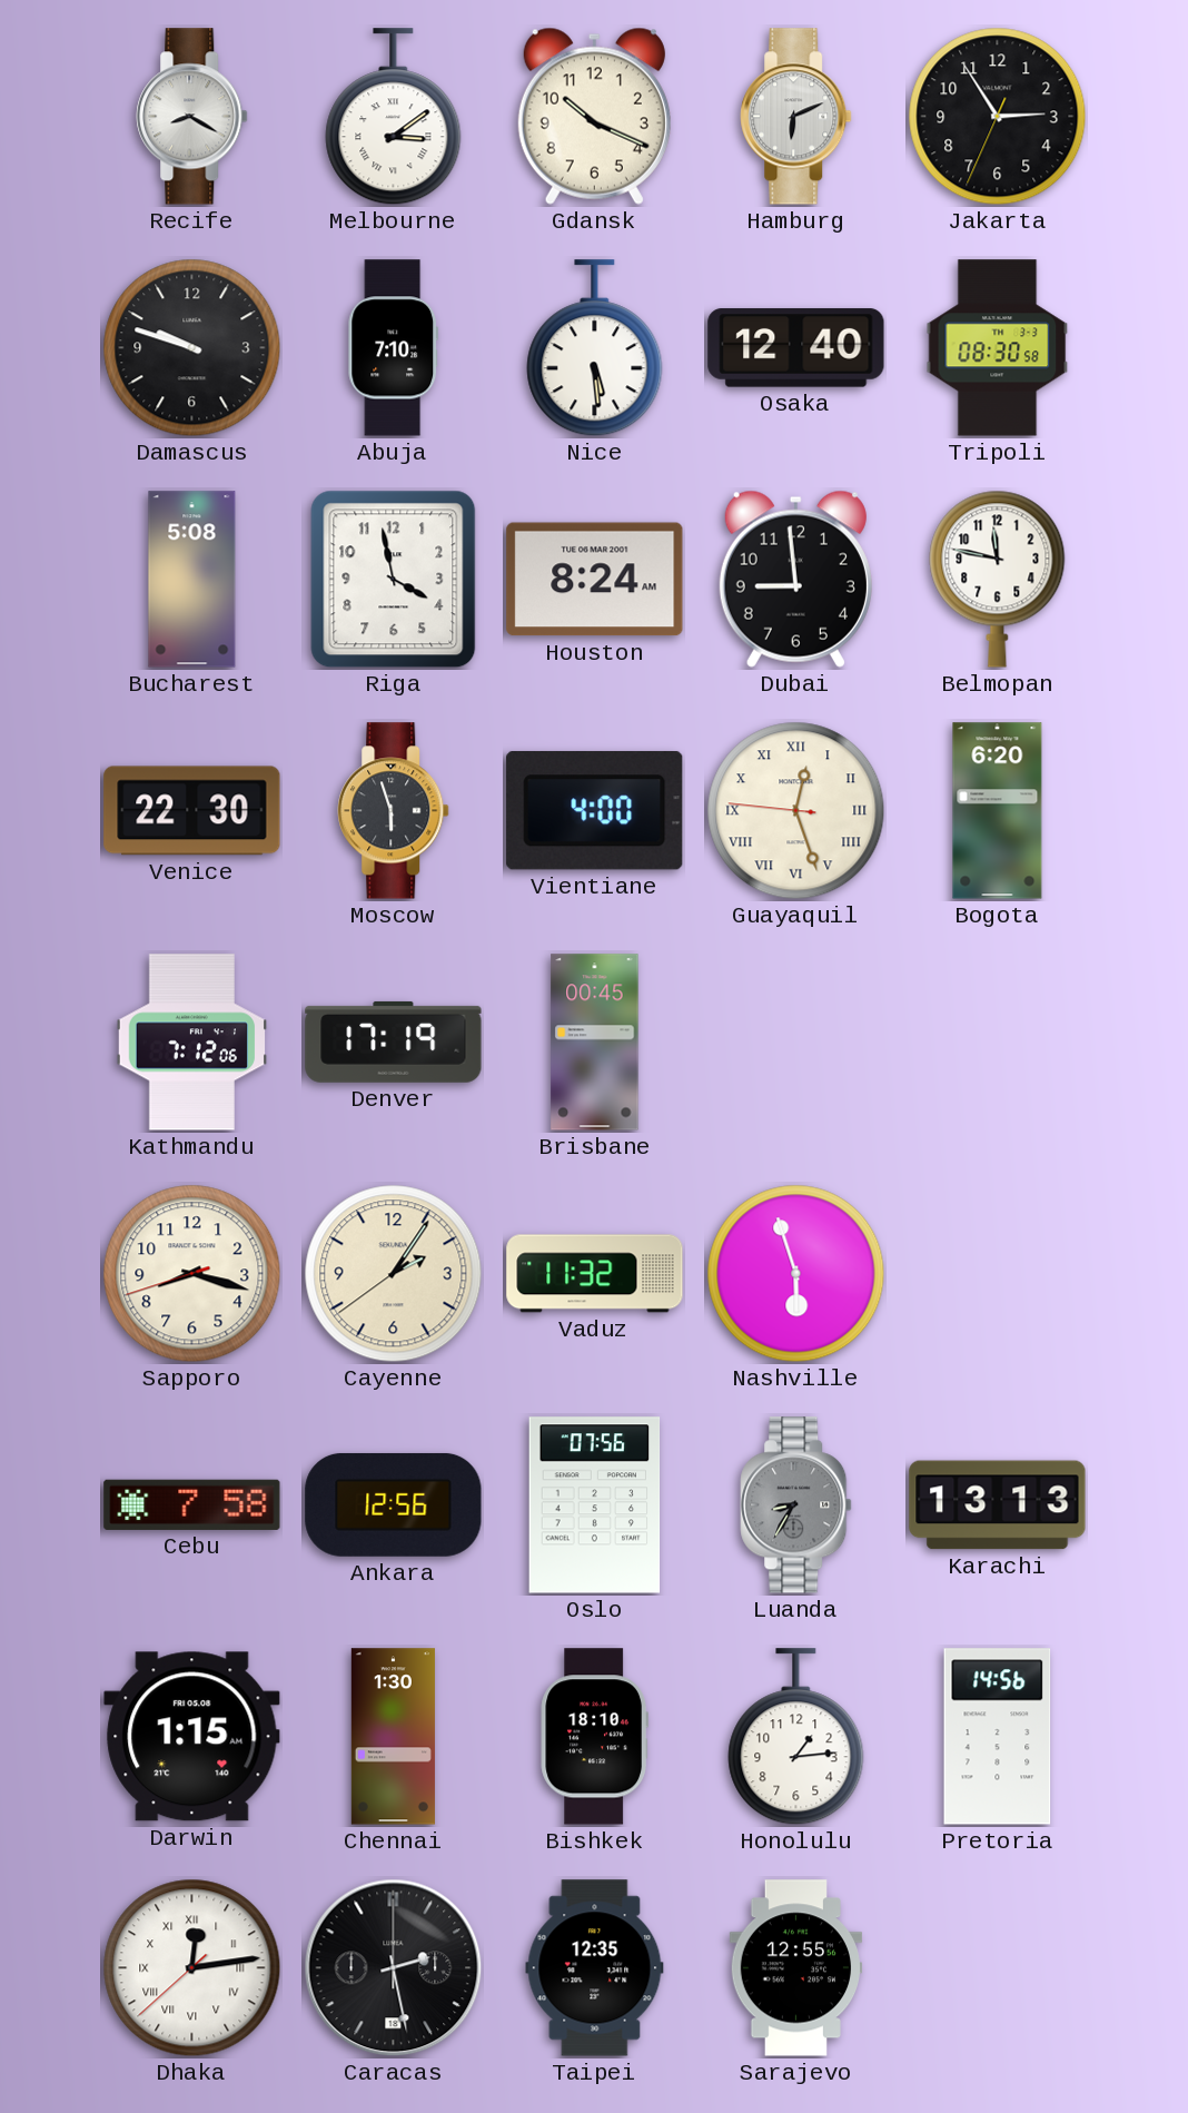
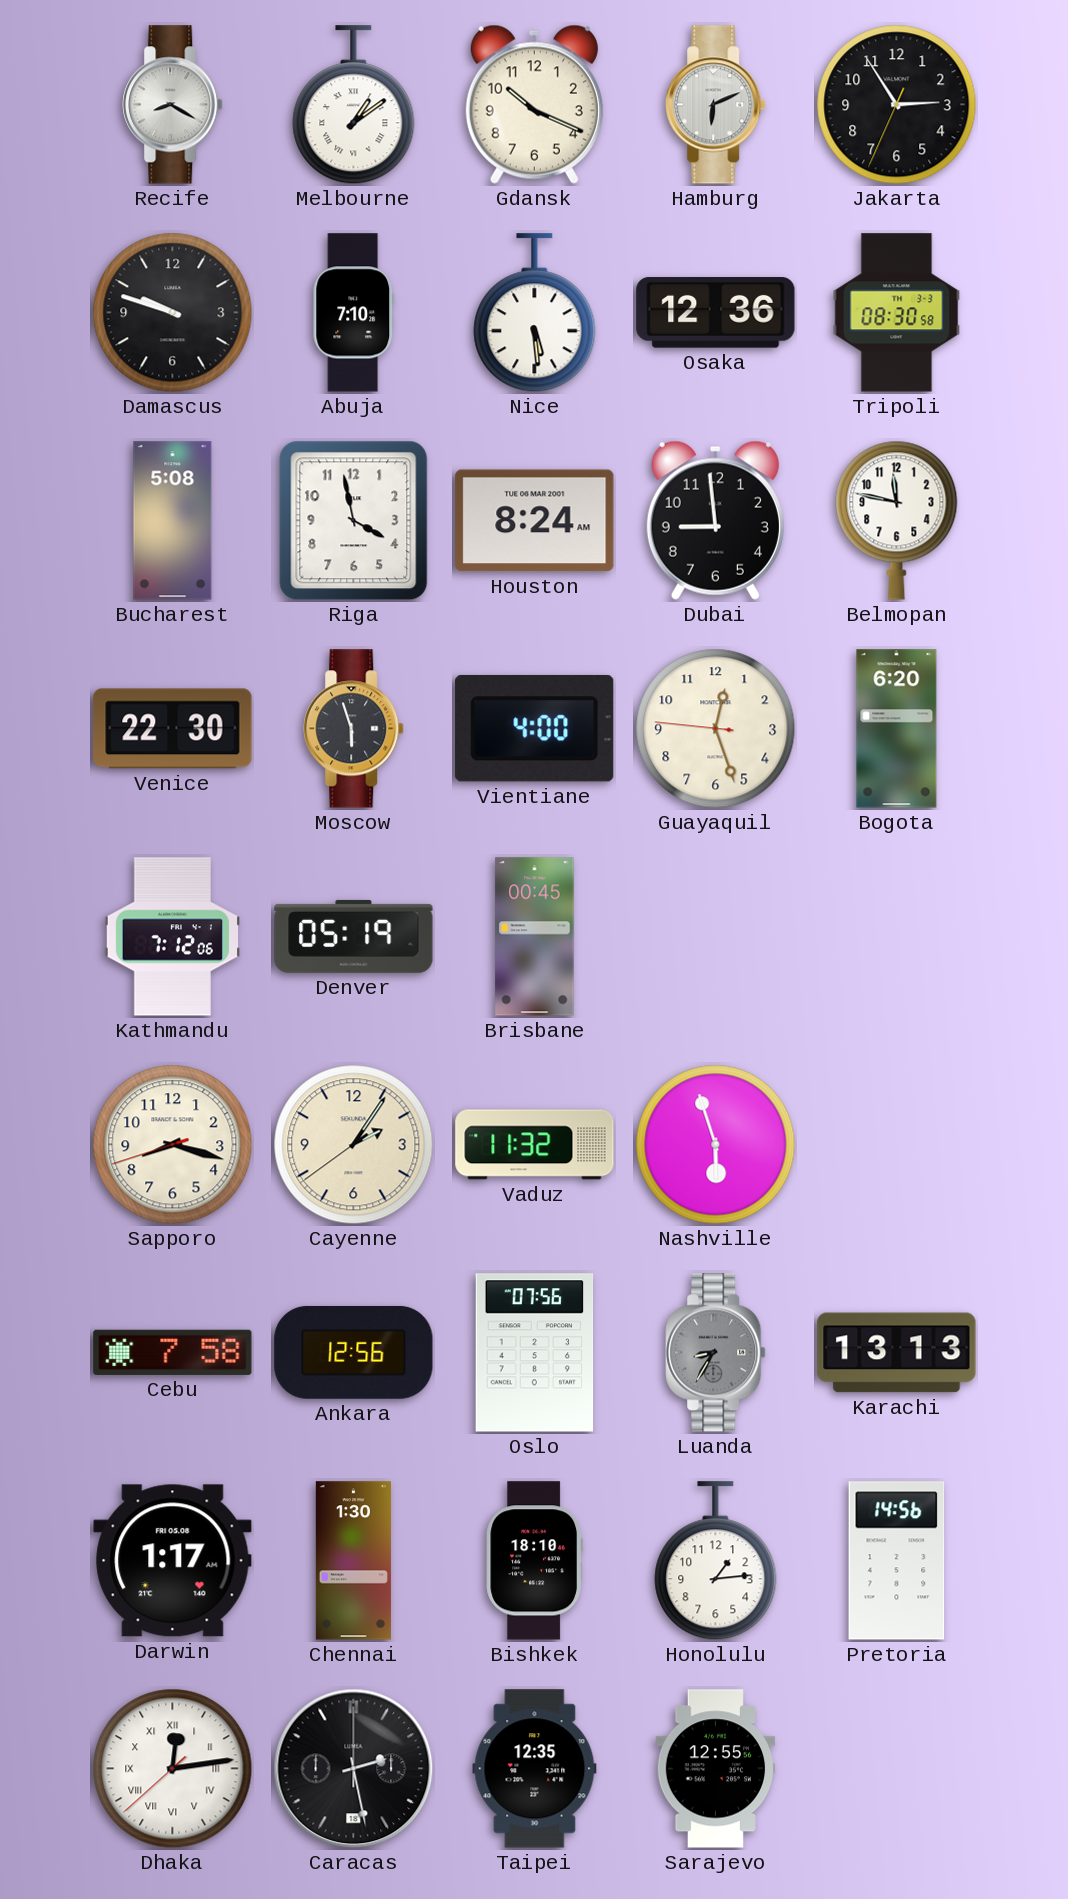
Melbourne: 3:09 -> 1:09
Osaka: 12:40 -> 12:36
Guayaquil numerals: Roman -> Arabic
Denver: 17:19 -> 05:19
Darwin: 1:15 -> 1:17
